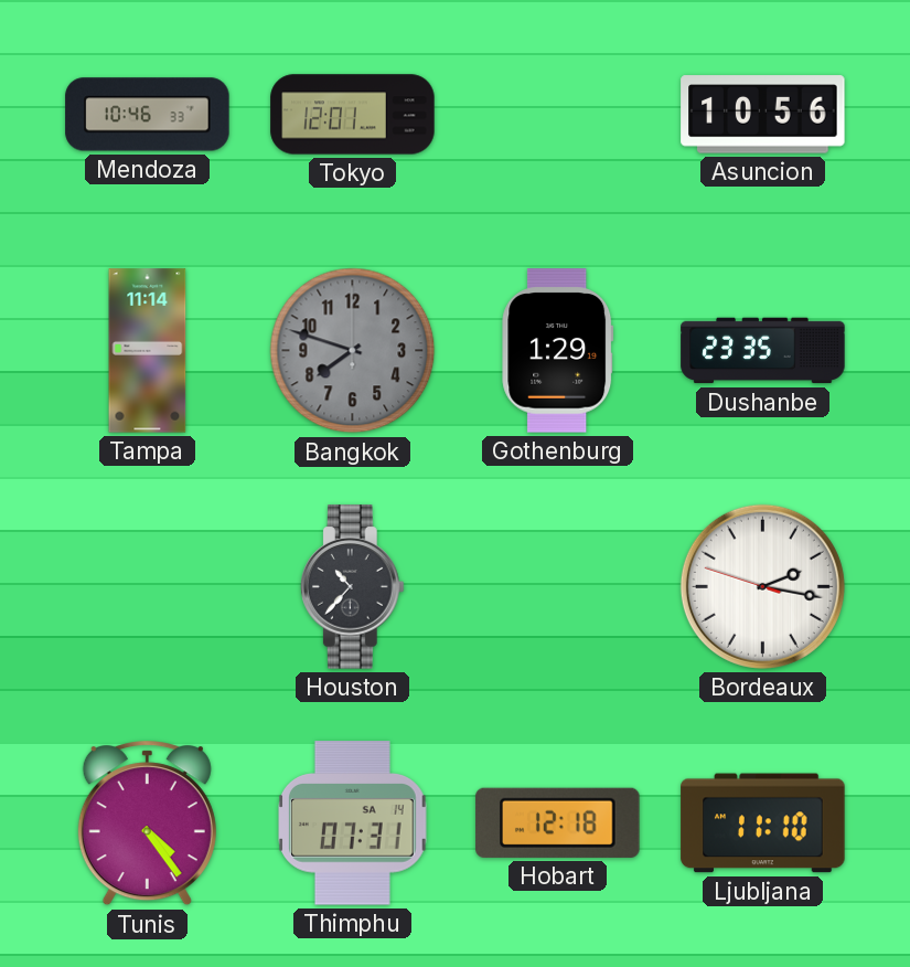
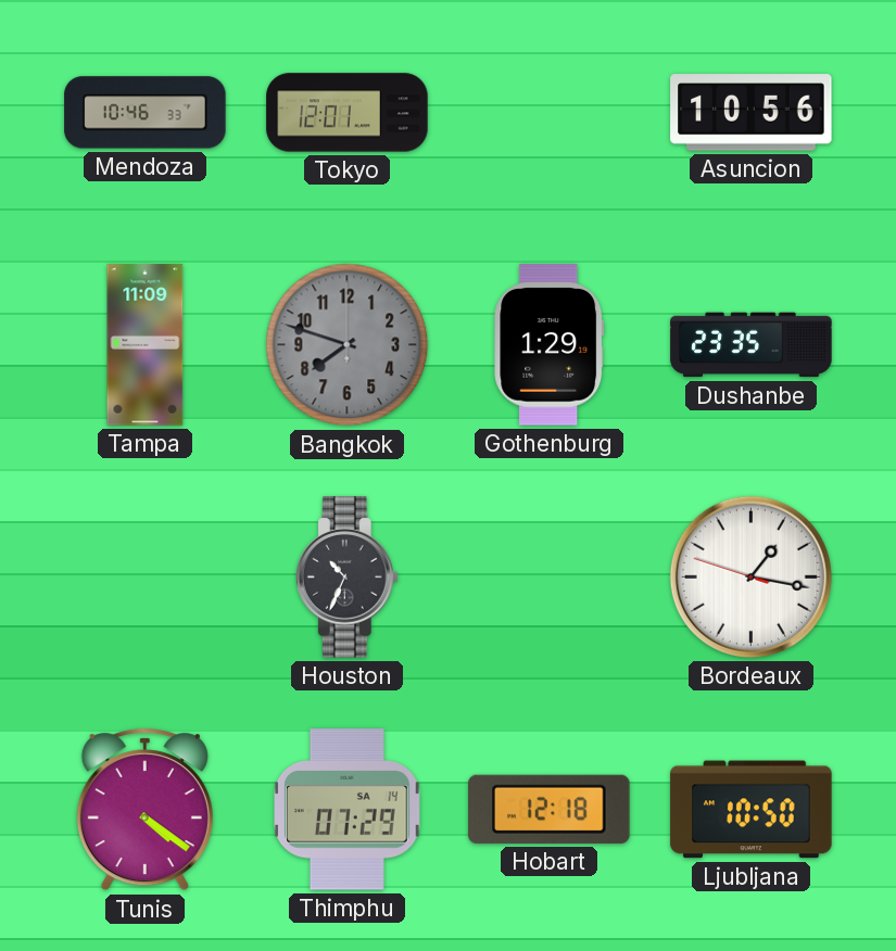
Tampa: 11:14 -> 11:09
Houston: 10:37 -> 10:34
Bordeaux: 2:16 -> 1:16
Tunis: 4:24 -> 4:21
Thimphu: 07:31 -> 07:29
Ljubljana: 11:10 -> 10:50
